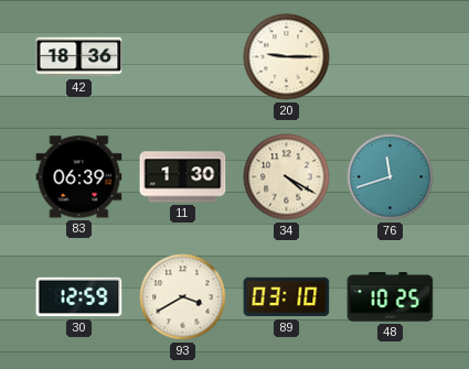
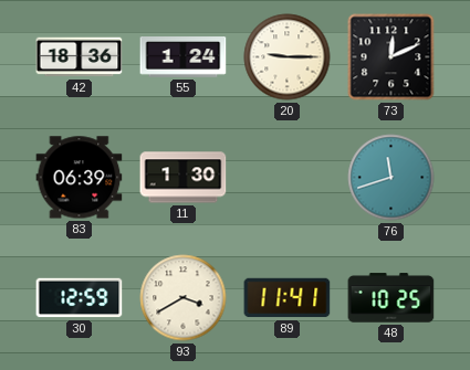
55: none -> 1:24
73: none -> 12:11
34: 4:20 -> none
89: 03:10 -> 11:41
